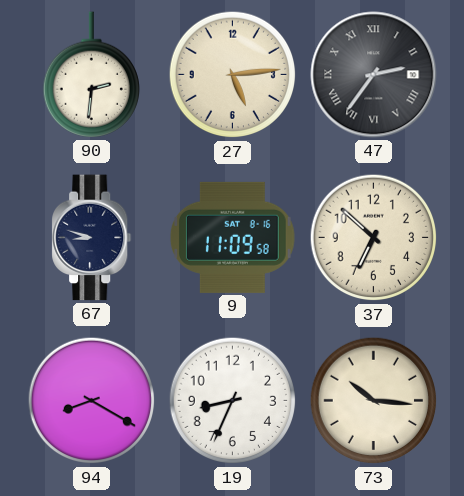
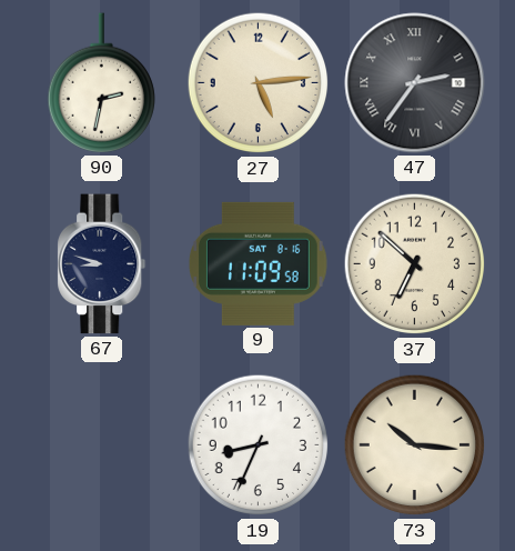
90: 2:31 -> 2:32
94: 8:20 -> none
